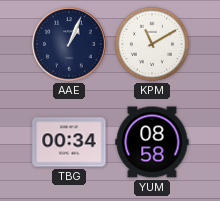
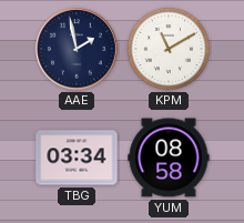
AAE: 1:04 -> 1:58
TBG: 00:34 -> 03:34
